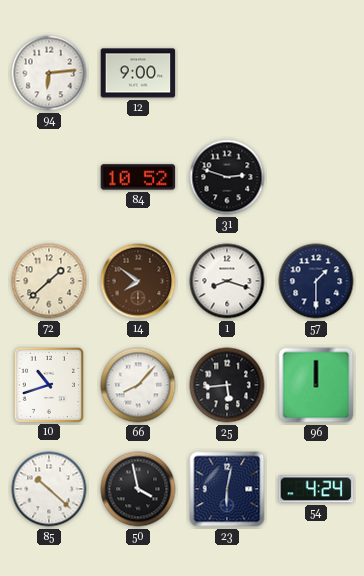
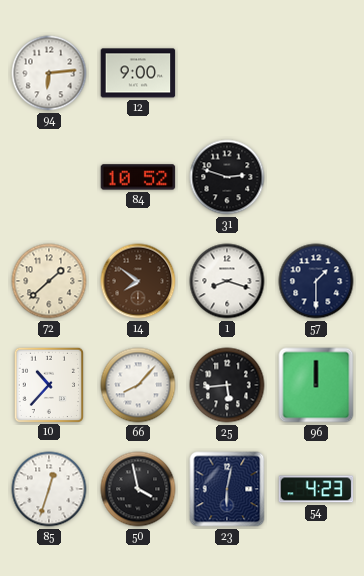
10: 10:42 -> 10:37
85: 10:22 -> 12:33
54: 4:24 -> 4:23
